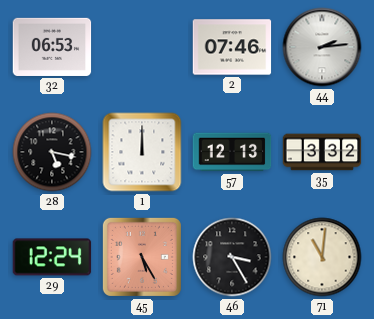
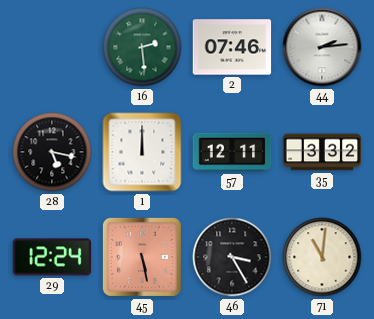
32: 06:53 -> none
16: none -> 2:29
57: 12:13 -> 12:11
45: 5:25 -> 5:28
